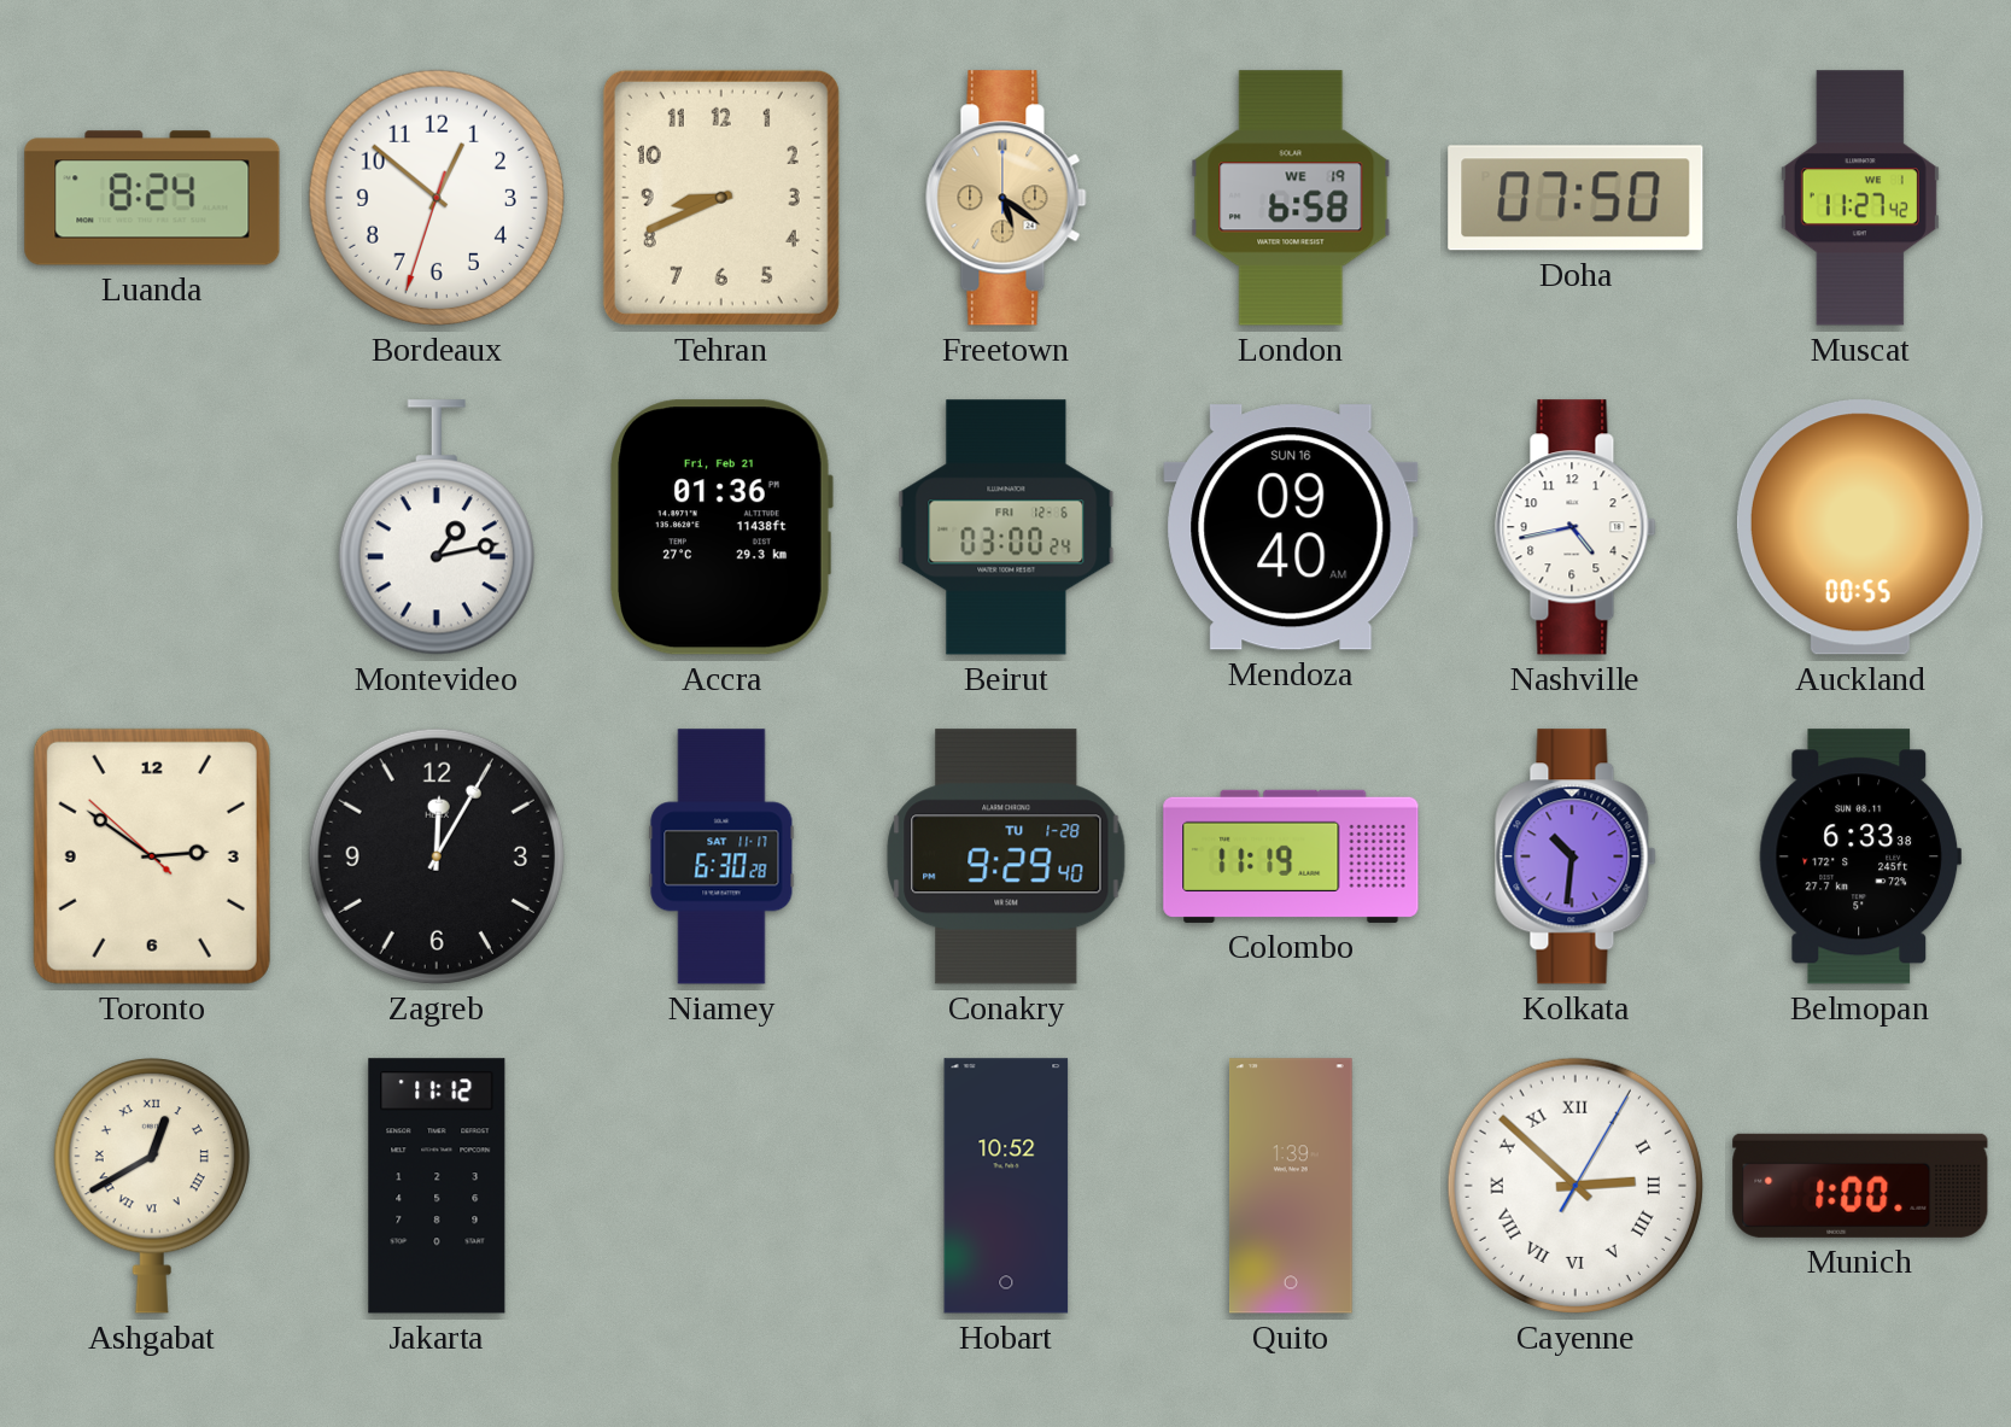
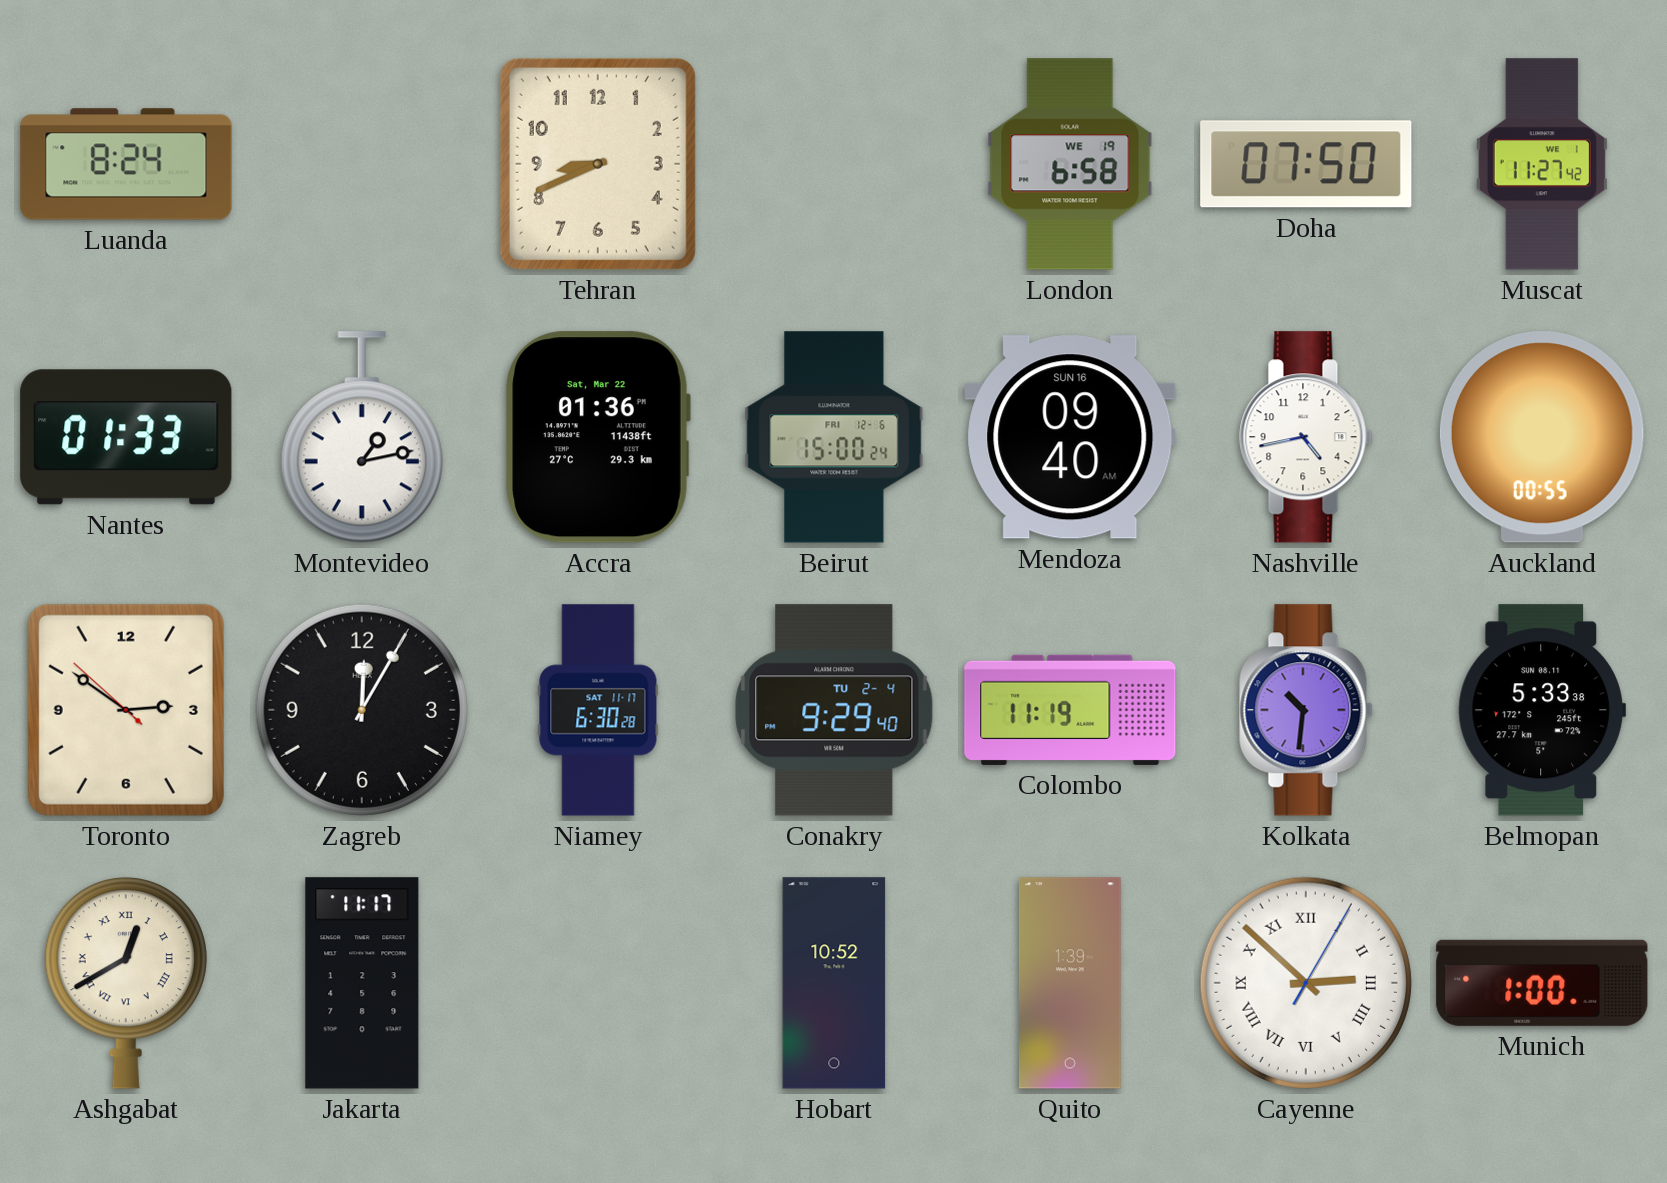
Bordeaux: 12:51 -> none
Freetown: 5:21 -> none
Nantes: none -> 01:33
Accra date: Fri, Feb 21 -> Sat, Mar 22
Beirut: 03:00 -> 15:00
Conakry date: TU 1-28 -> TU 2-4
Belmopan: 6:33 -> 5:33
Jakarta: 11:12 -> 11:17
